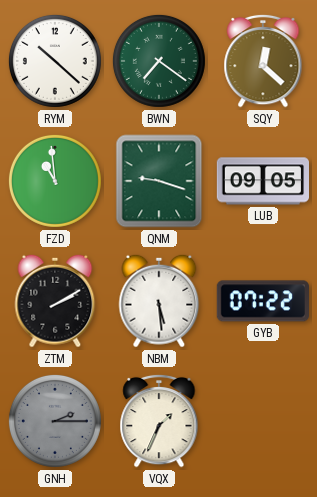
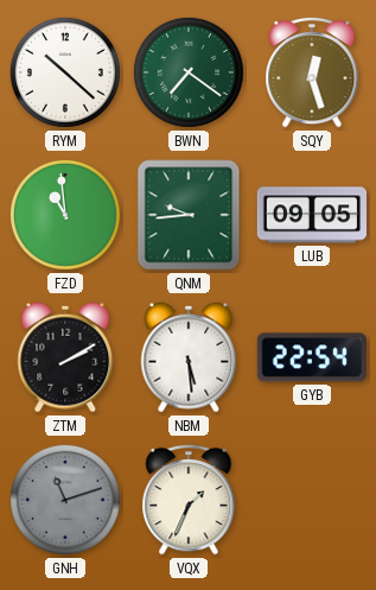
SQY: 12:22 -> 12:27
QNM: 9:18 -> 9:44
GYB: 07:22 -> 22:54
GNH: 2:15 -> 11:12
